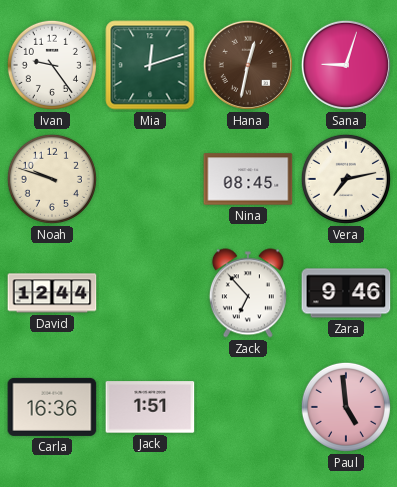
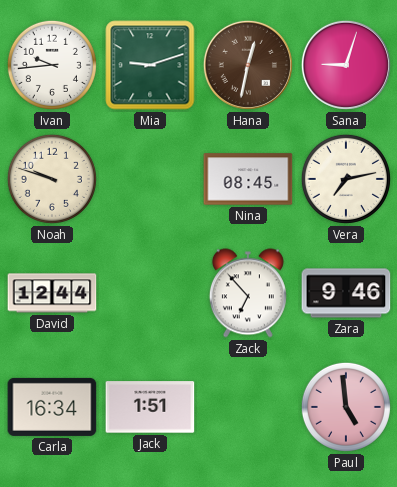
Ivan: 9:24 -> 9:44
Mia: 12:12 -> 9:12
Carla: 16:36 -> 16:34
